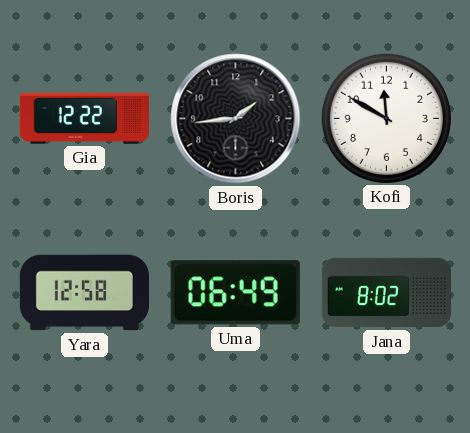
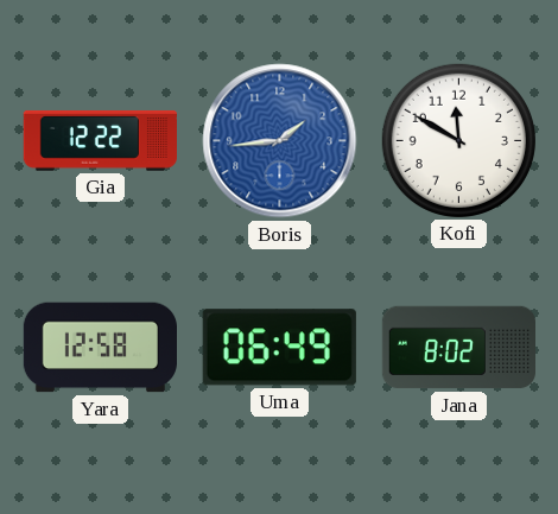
Boris dial: black -> blue
